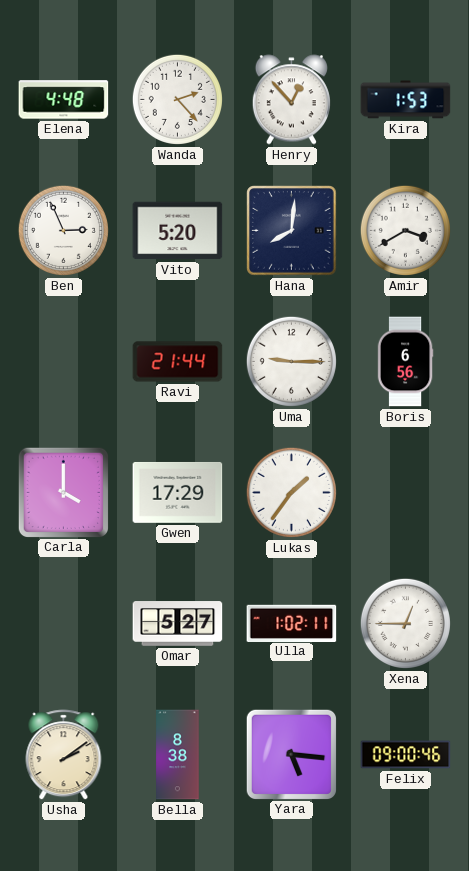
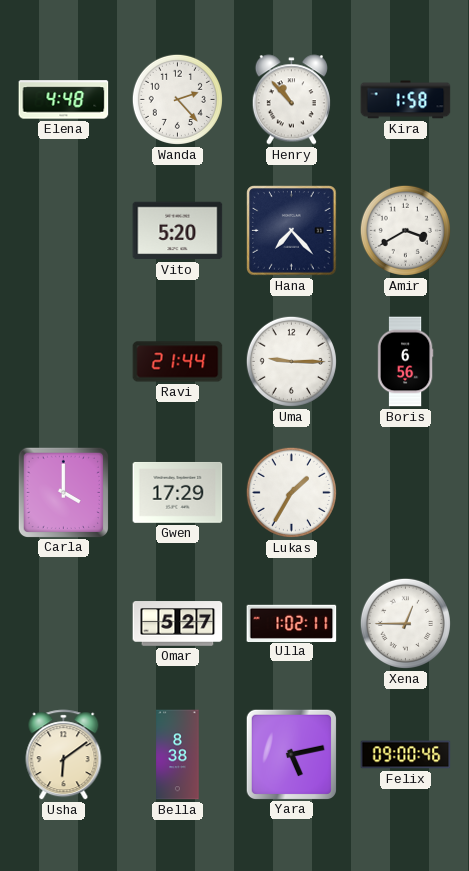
Henry: 12:53 -> 10:53
Kira: 1:53 -> 1:58
Ben: 2:56 -> none
Hana: 8:01 -> 7:23
Lukas: 1:36 -> 1:35
Usha: 2:09 -> 6:09
Yara: 5:16 -> 5:13
